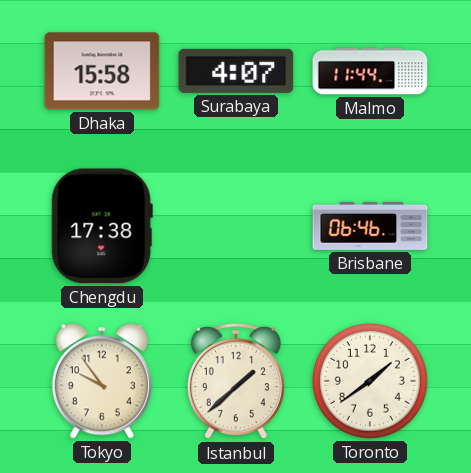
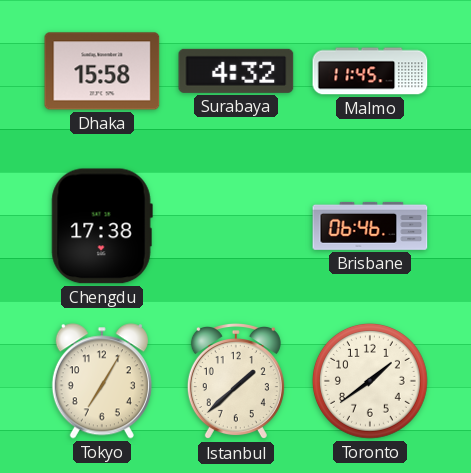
Surabaya: 4:07 -> 4:32
Malmo: 11:44 -> 11:45
Tokyo: 9:54 -> 7:05
